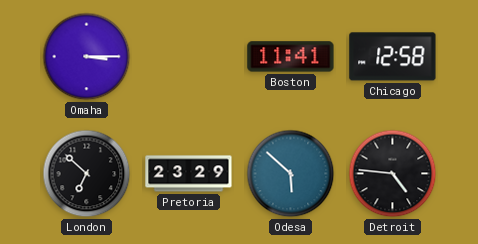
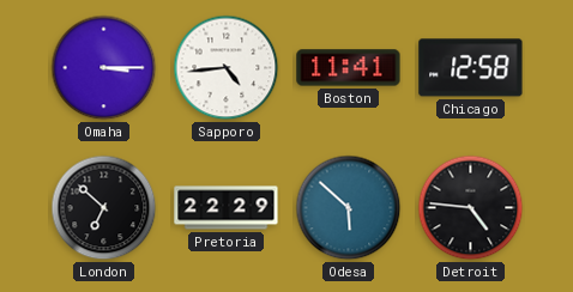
Sapporo: none -> 4:44
Pretoria: 23:29 -> 22:29
